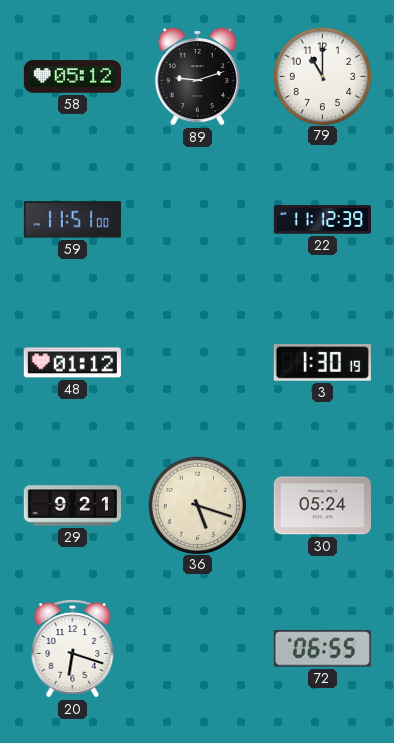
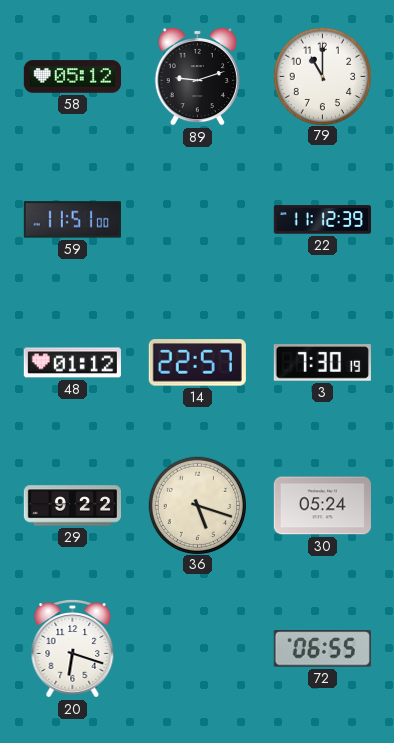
14: none -> 22:57
3: 1:30 -> 7:30
29: 9:21 -> 9:22
